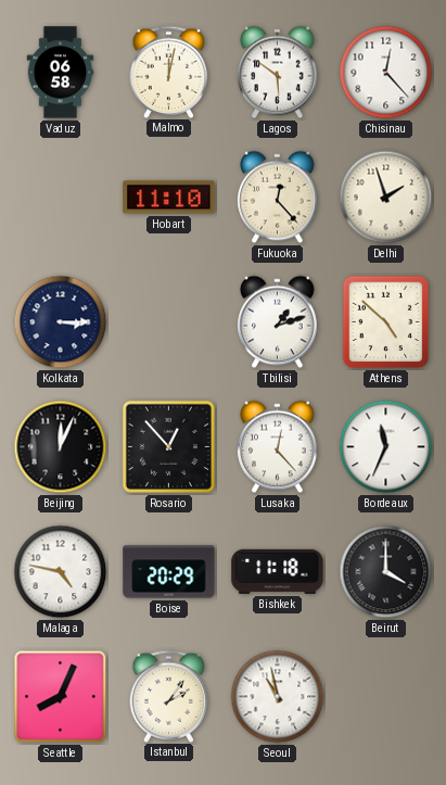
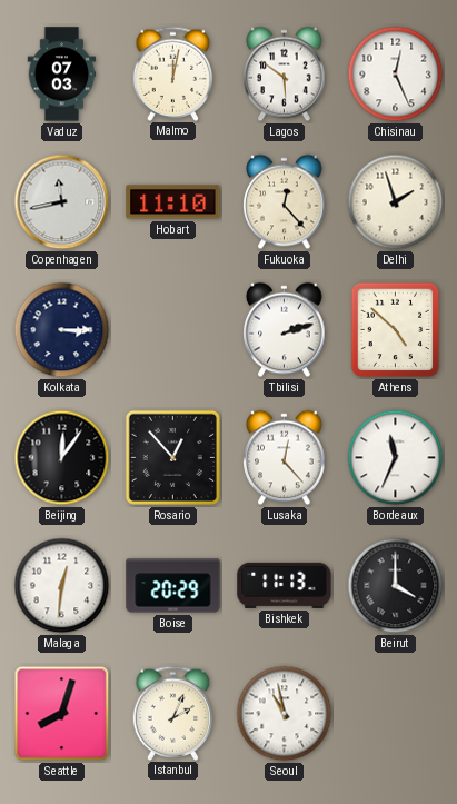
Vaduz: 06:58 -> 07:03
Chisinau: 12:23 -> 12:26
Copenhagen: none -> 11:43
Tbilisi: 1:12 -> 2:12
Beijing: 12:04 -> 12:06
Malaga: 4:47 -> 12:31
Bishkek: 11:18 -> 11:13
Seattle: 8:04 -> 8:03
Istanbul: 2:06 -> 2:04
